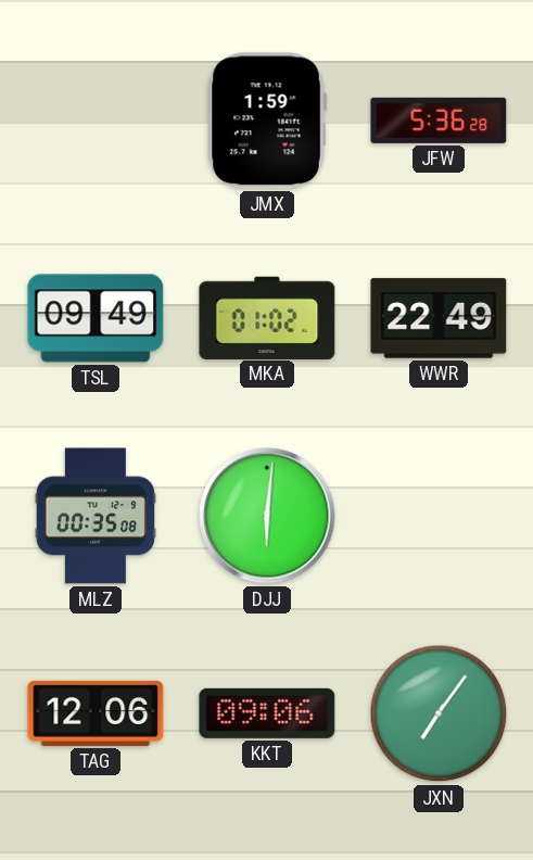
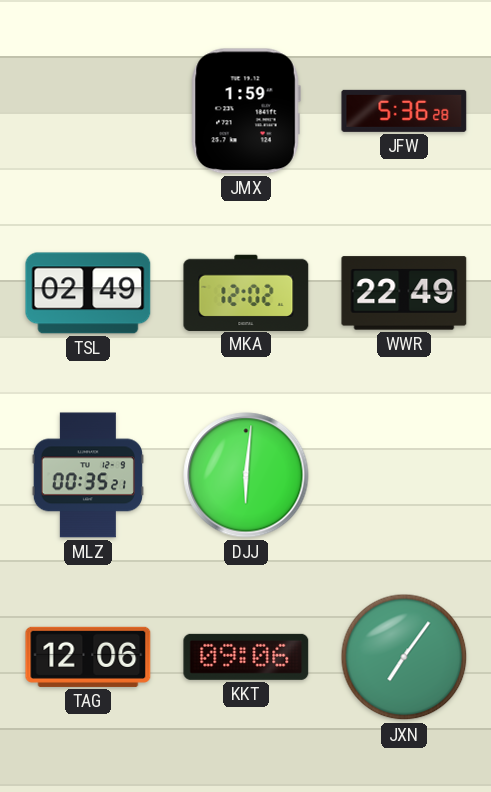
TSL: 09:49 -> 02:49
MKA: 01:02 -> 12:02
MLZ: 00:35:08 -> 00:35:21
